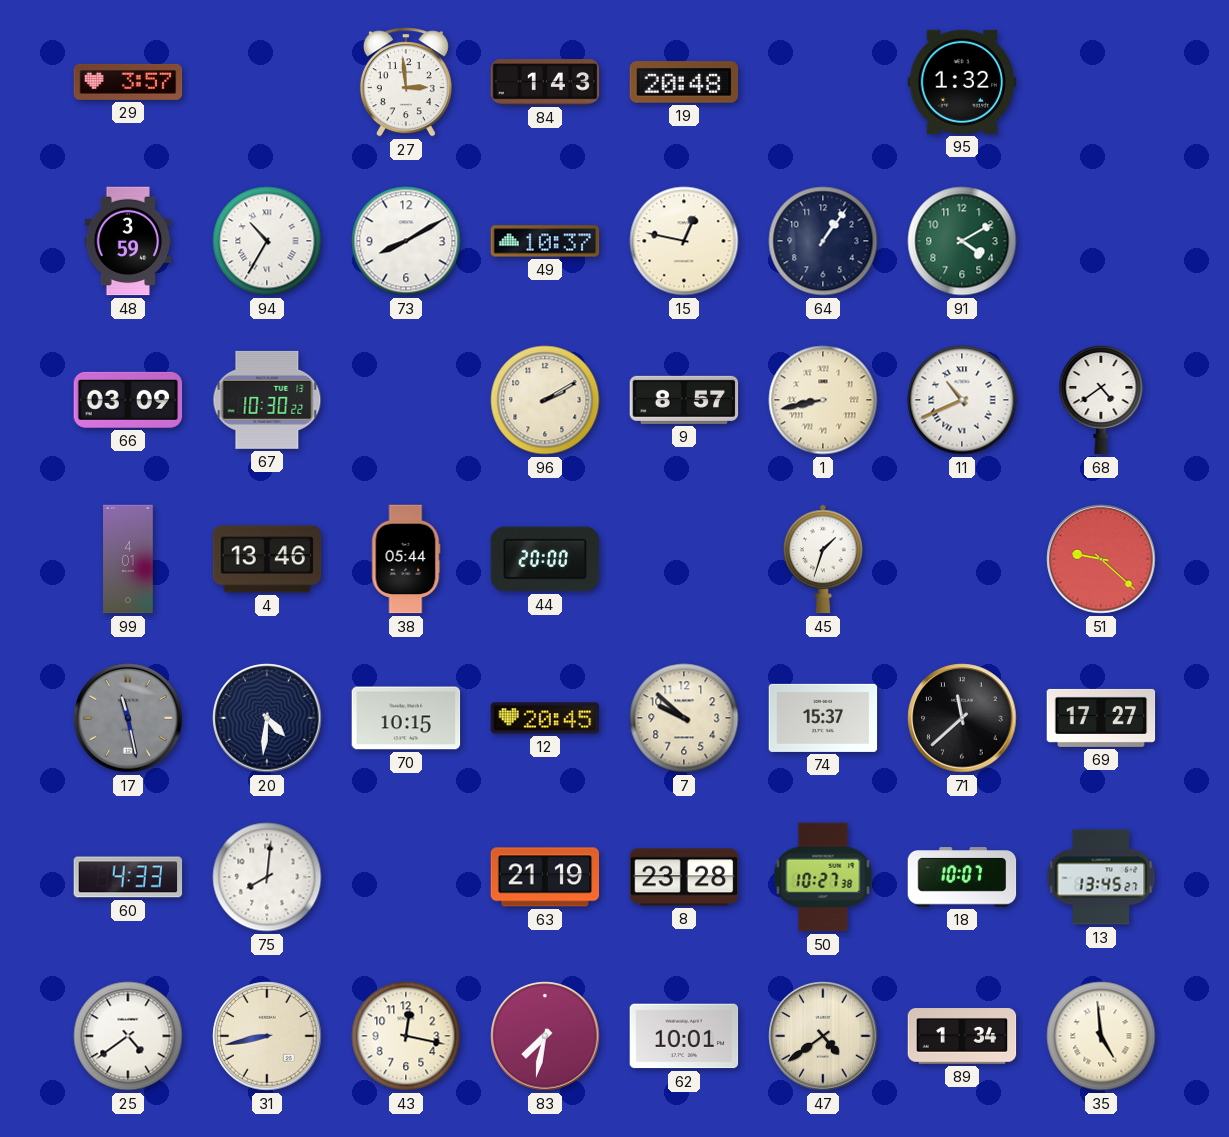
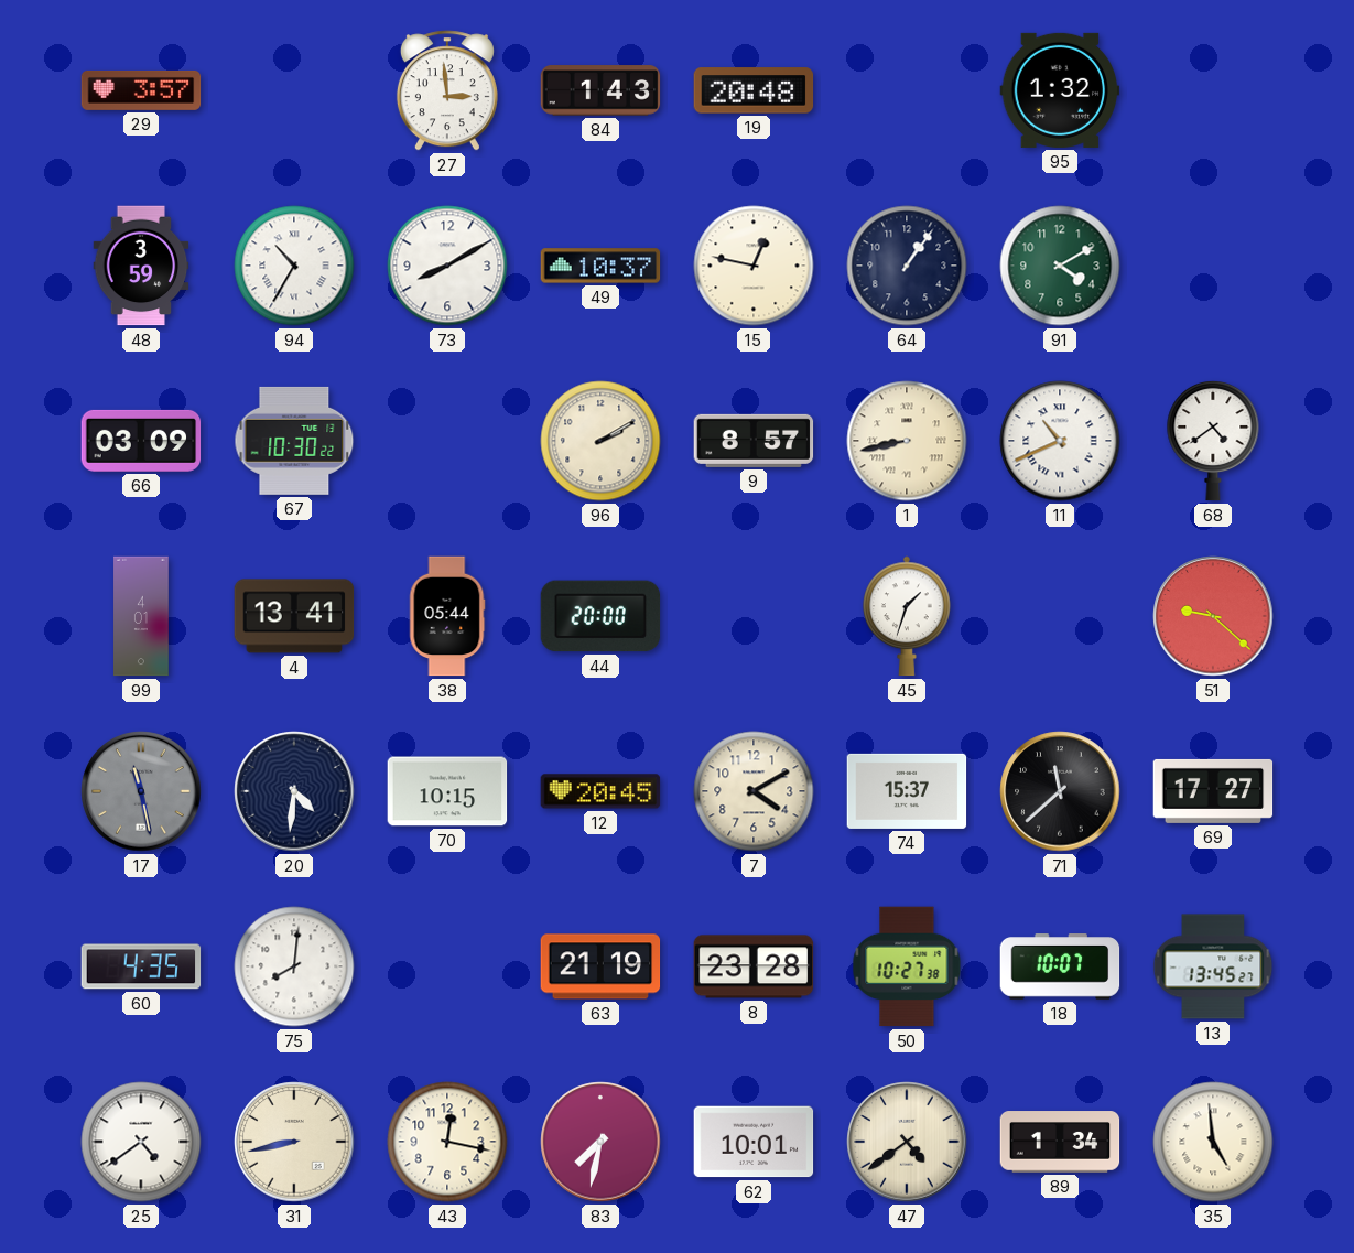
4: 13:46 -> 13:41
7: 9:52 -> 4:10
60: 4:33 -> 4:35
